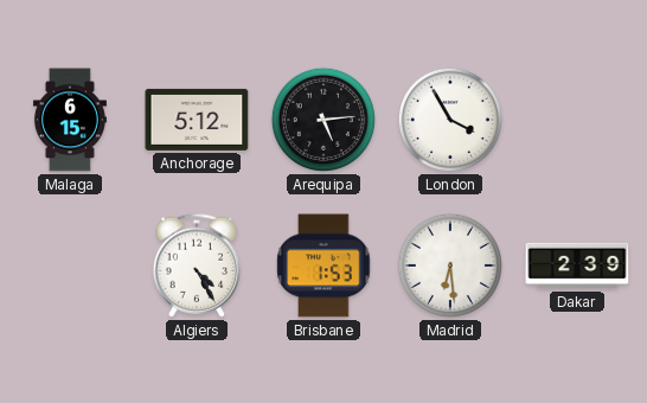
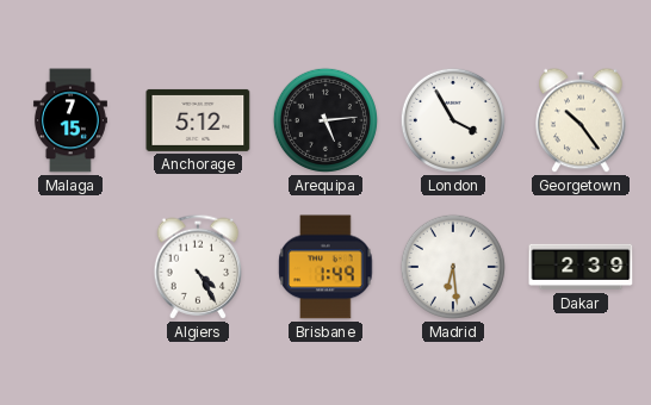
Malaga: 6:15 -> 7:15
Georgetown: none -> 10:24
Brisbane: 1:53 -> 1:49
